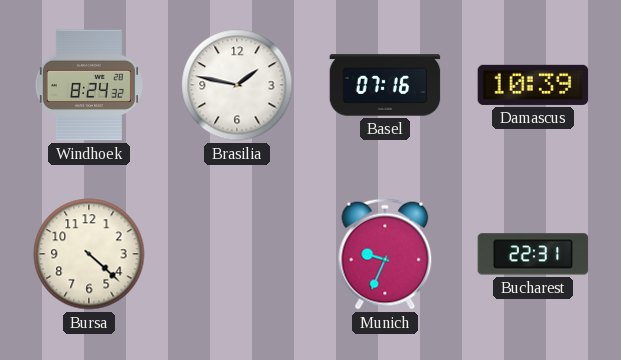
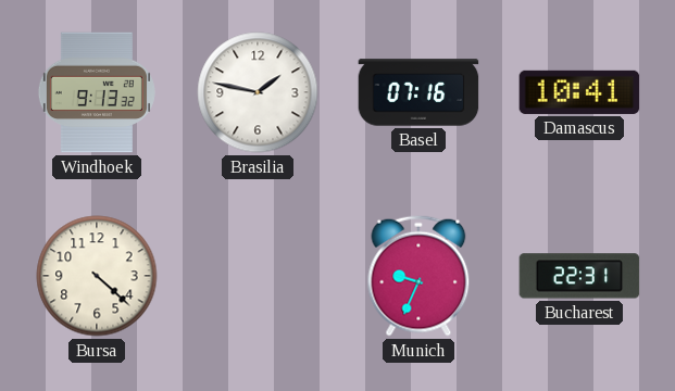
Windhoek: 8:24 -> 9:13
Damascus: 10:39 -> 10:41
